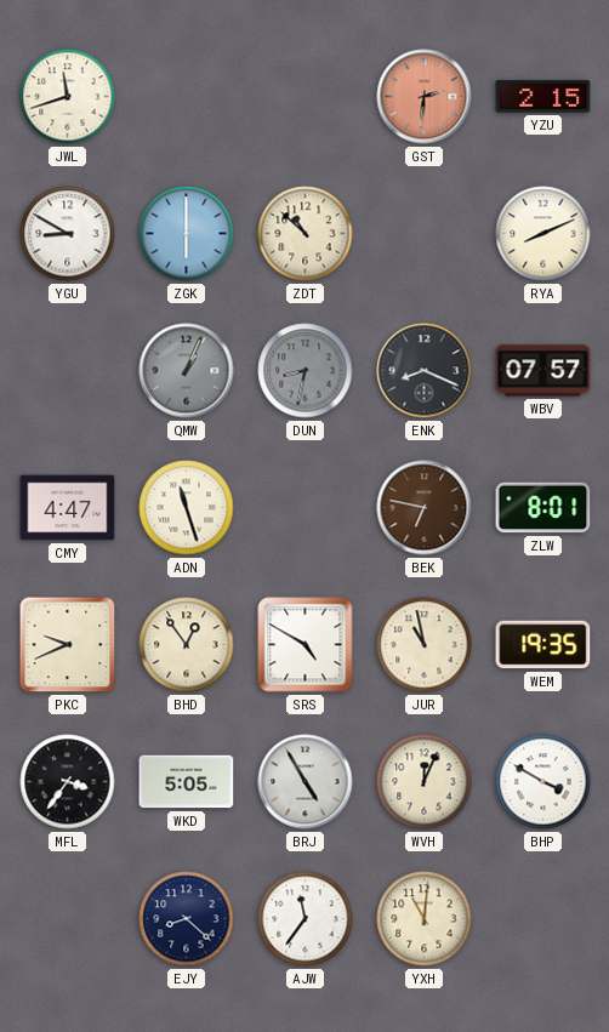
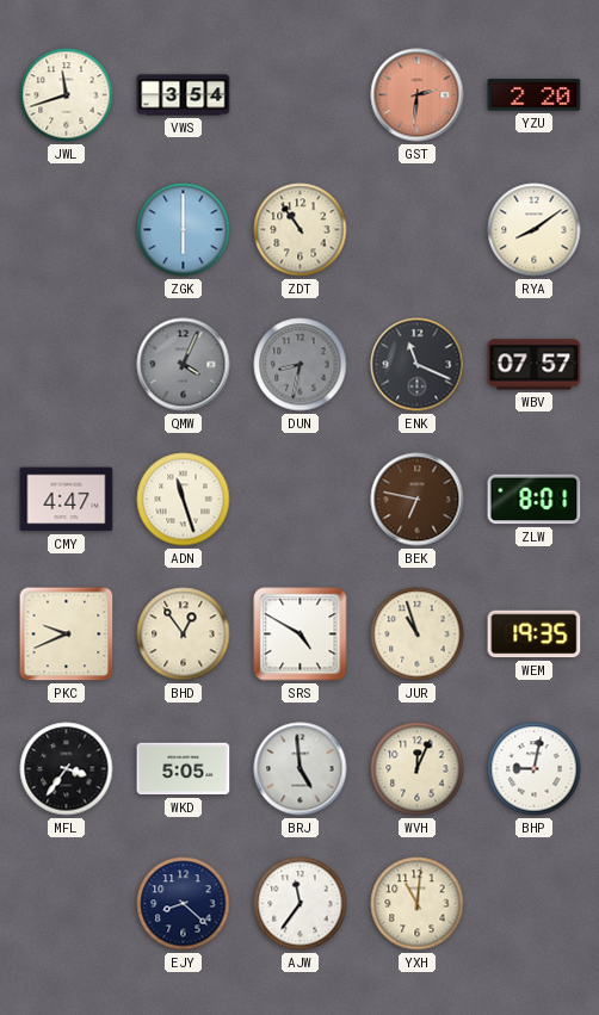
VWS: none -> 3:54
YZU: 2:15 -> 2:20
YGU: 8:50 -> none
ZDT: 10:52 -> 10:54
RYA: 8:11 -> 8:09
QMW: 1:04 -> 4:04
ENK: 8:19 -> 11:19
JUR: 10:58 -> 10:57
BRJ: 4:55 -> 4:59
BHP: 3:50 -> 9:02
